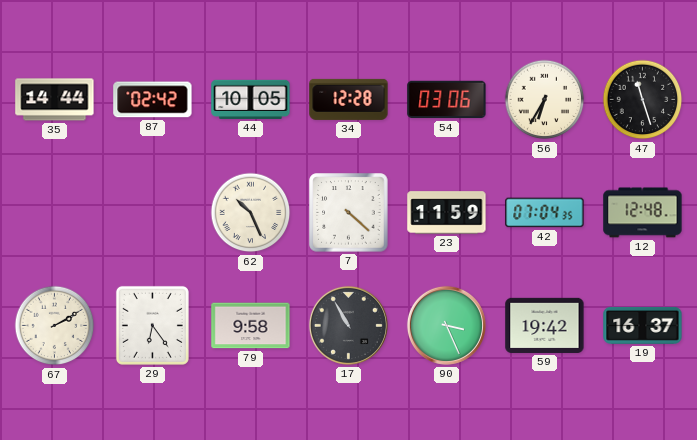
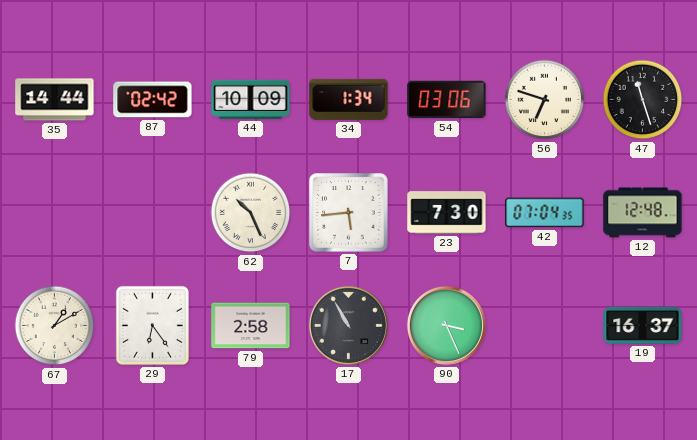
44: 10:05 -> 10:09
34: 12:28 -> 1:34
56: 6:35 -> 6:48
7: 4:22 -> 5:44
23: 11:59 -> 7:30
67: 2:10 -> 1:10
79: 9:58 -> 2:58
59: 19:42 -> none
